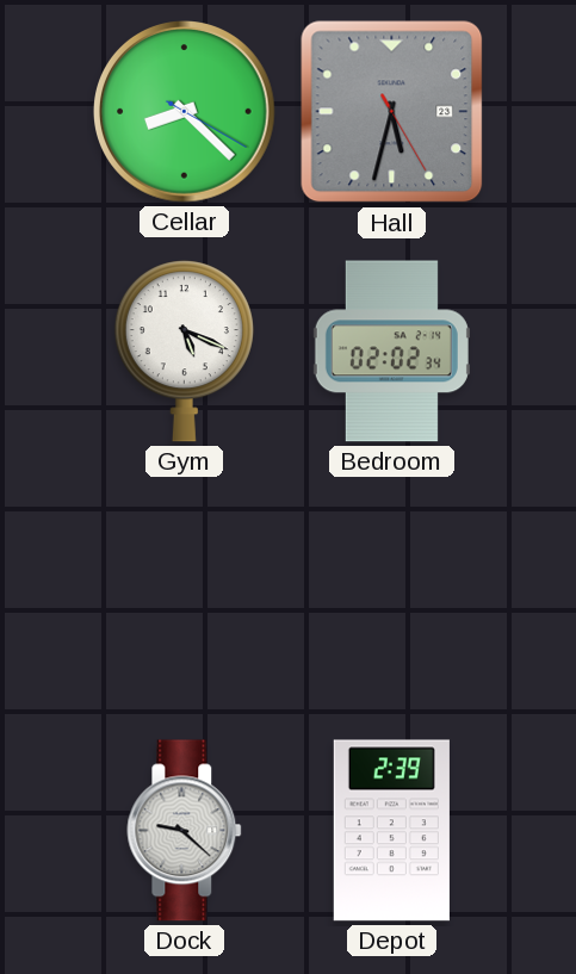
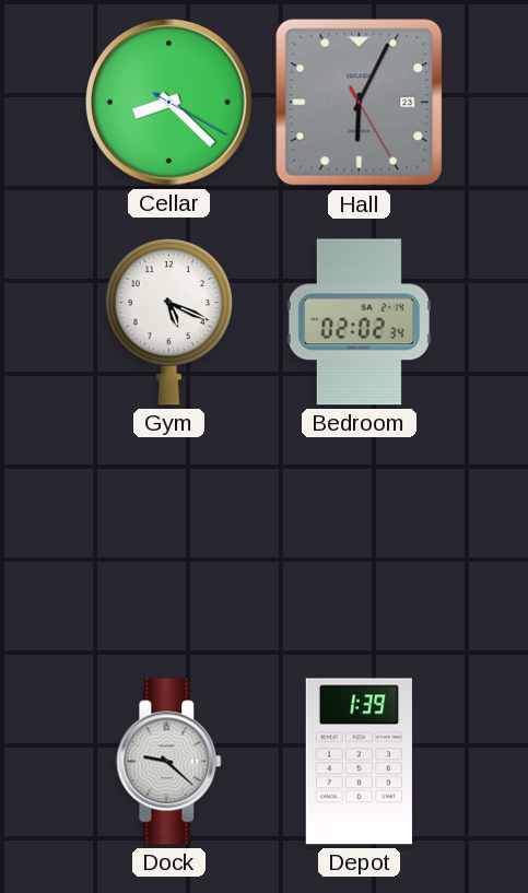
Hall: 5:32 -> 6:04
Depot: 2:39 -> 1:39
